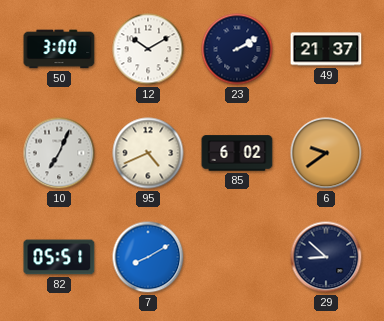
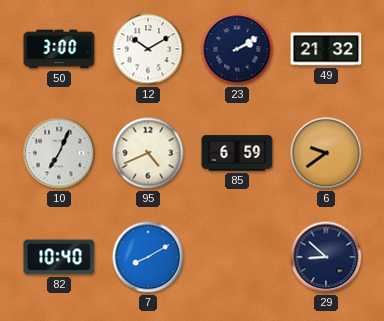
49: 21:37 -> 21:32
85: 6:02 -> 6:59
82: 05:51 -> 10:40
